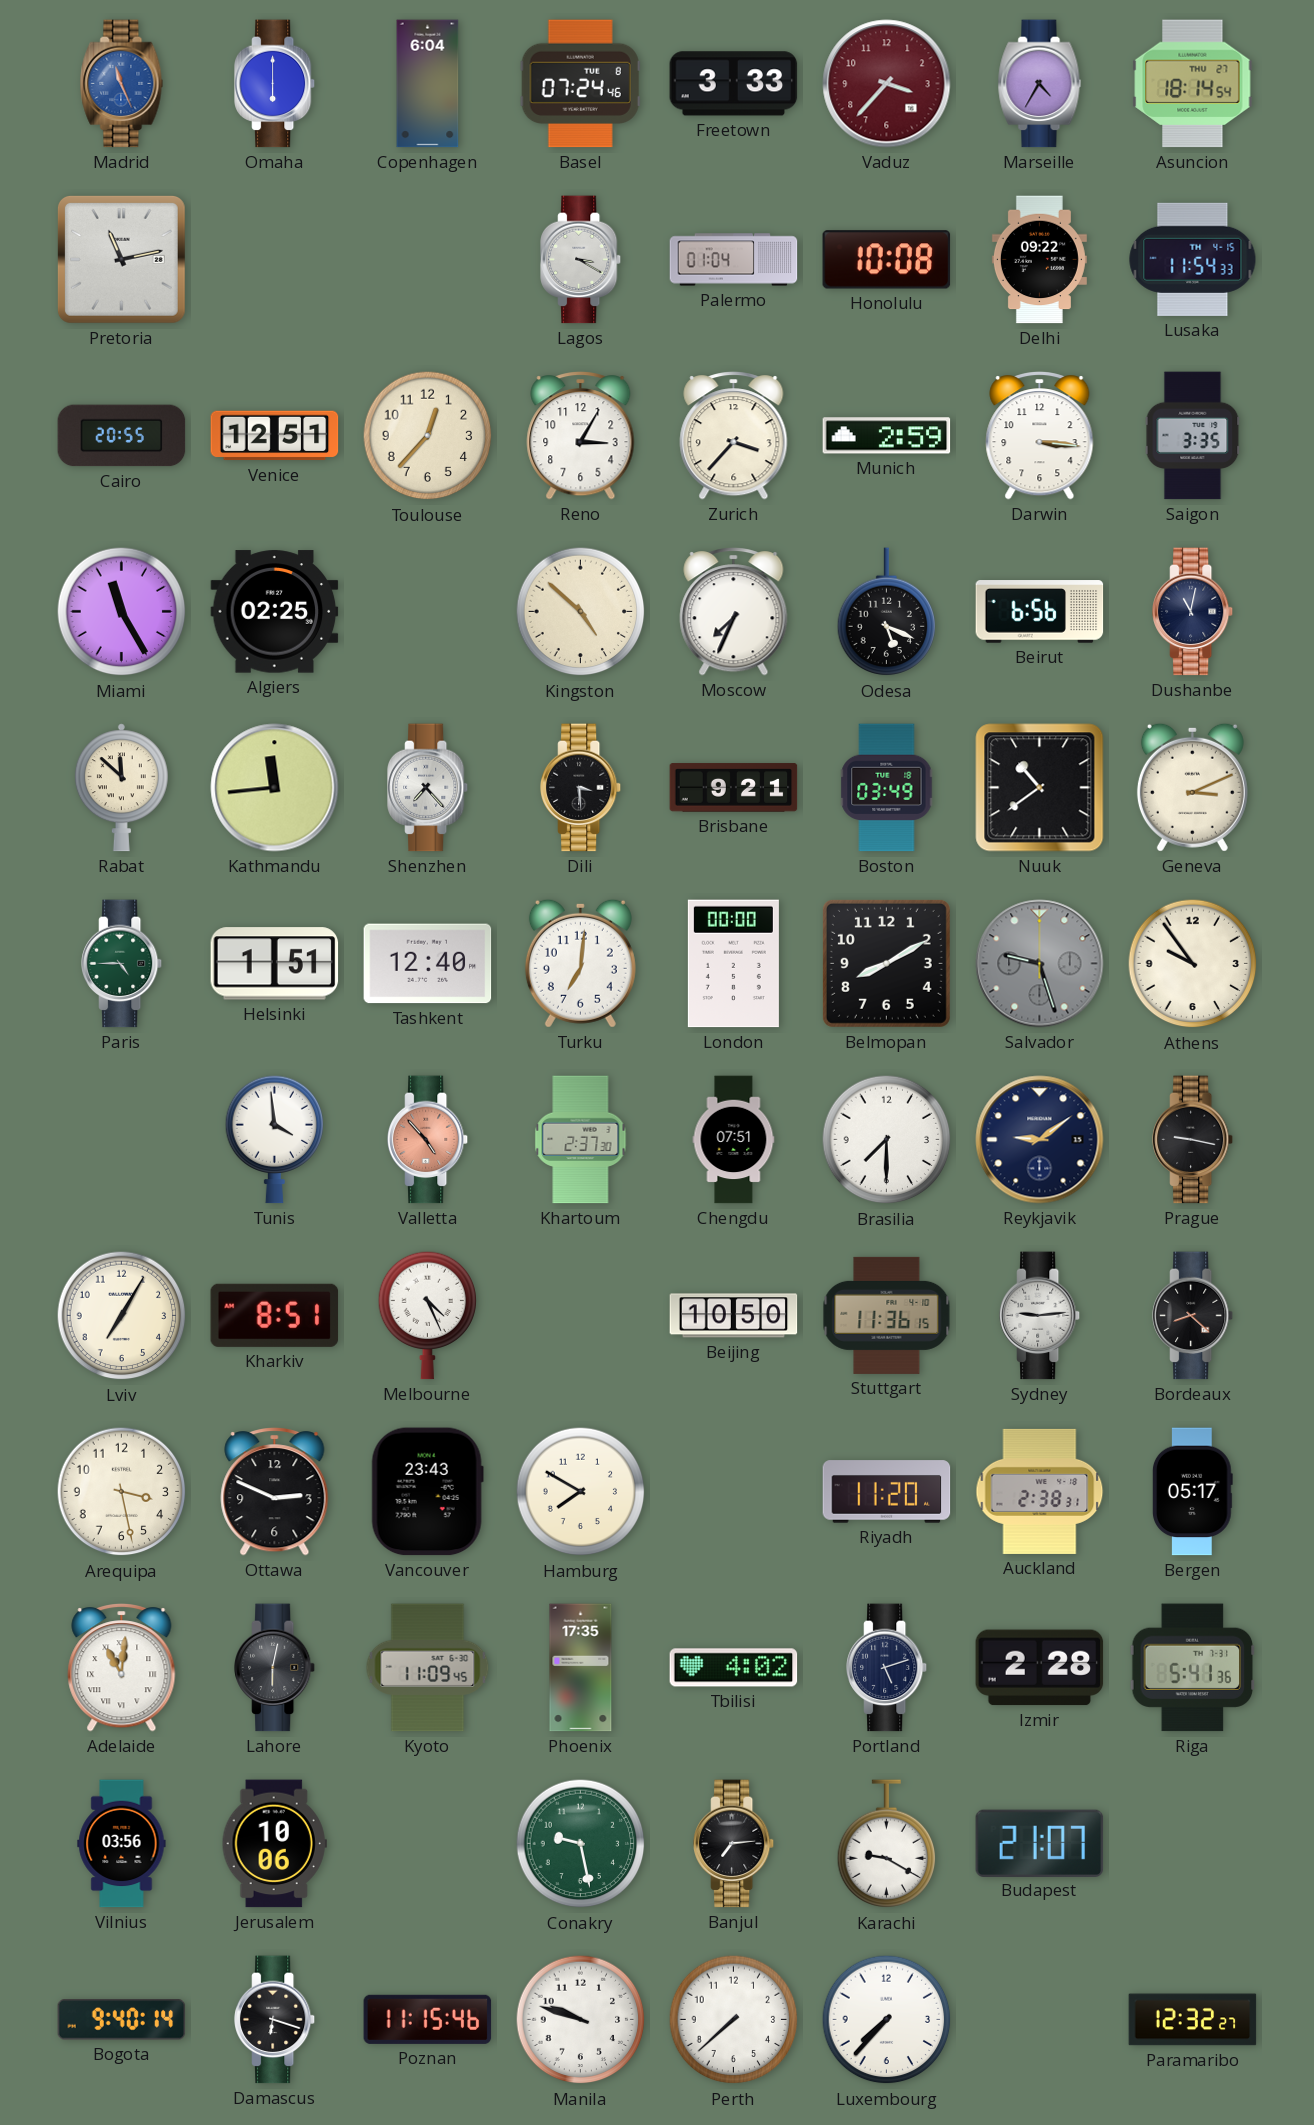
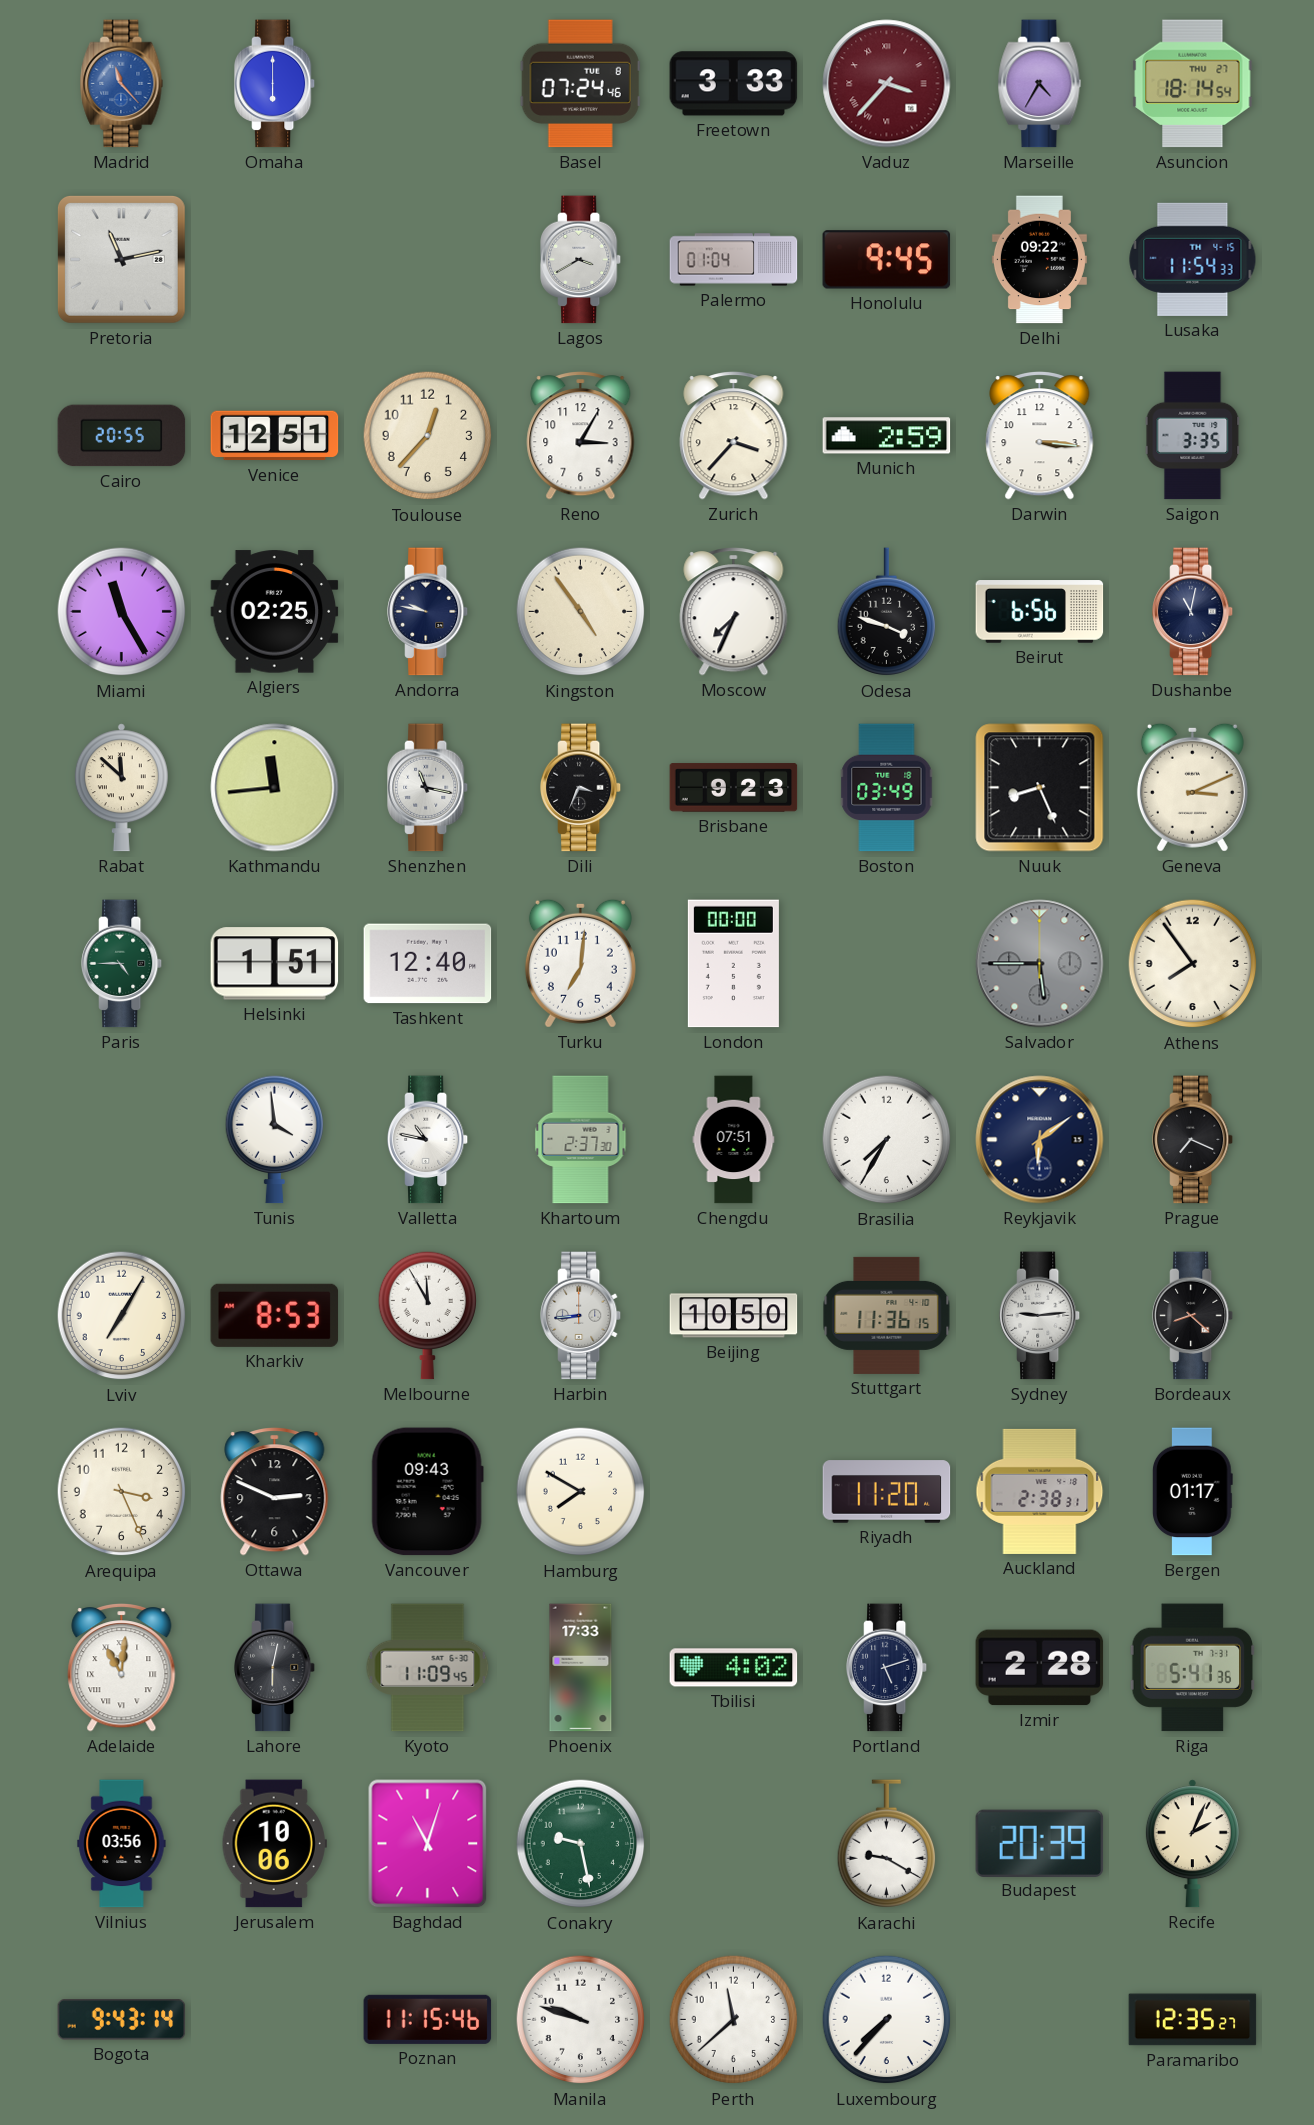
Madrid: 11:26 -> 11:23
Copenhagen: 6:04 -> none
Vaduz numerals: Arabic -> Roman
Lagos: 3:20 -> 3:40
Honolulu: 10:08 -> 9:45
Andorra: none -> 9:47
Kingston: 4:52 -> 4:54
Odesa: 5:19 -> 3:48
Shenzhen: 7:23 -> 11:17
Dili: 3:29 -> 3:34
Brisbane: 9:21 -> 9:23
Nuuk: 10:39 -> 8:26
Belmopan: 8:10 -> none
Salvador: 9:27 -> 5:45
Athens: 9:54 -> 7:54
Valletta: 4:53 -> 10:47
Valletta dial: salmon -> white
Brasilia: 7:30 -> 7:35
Reykjavik: 9:09 -> 6:09
Prague: 9:17 -> 7:19
Kharkiv: 8:51 -> 8:53
Melbourne: 4:26 -> 11:55
Harbin: none -> 8:44
Arequipa: 3:28 -> 3:26
Vancouver: 23:43 -> 09:43
Bergen: 05:17 -> 01:17
Phoenix: 17:35 -> 17:33
Baghdad: none -> 11:03
Banjul: 7:14 -> none
Budapest: 21:07 -> 20:39
Recife: none -> 2:04
Bogota: 9:40 -> 9:43
Damascus: 6:18 -> none
Perth: 7:38 -> 11:38
Paramaribo: 12:32 -> 12:35
